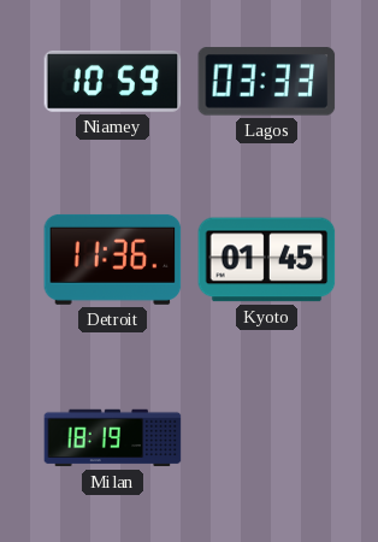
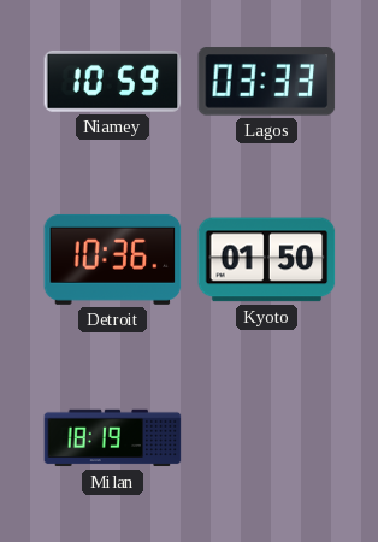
Detroit: 11:36 -> 10:36
Kyoto: 01:45 -> 01:50
